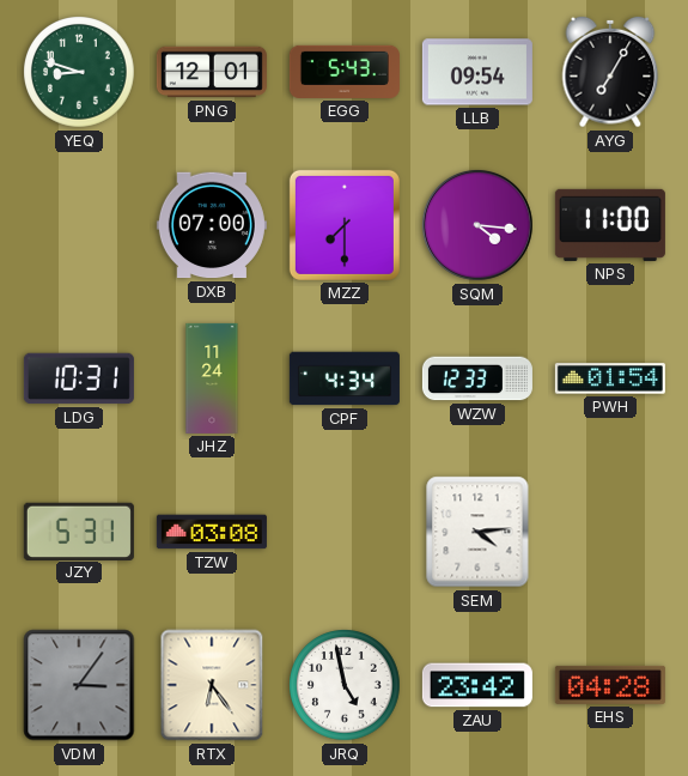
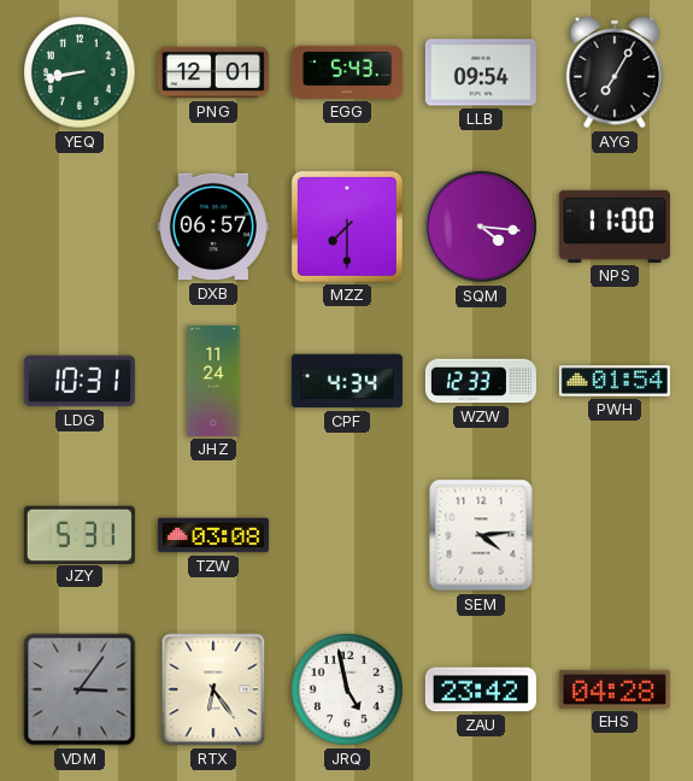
YEQ: 8:48 -> 8:43
DXB: 07:00 -> 06:57
